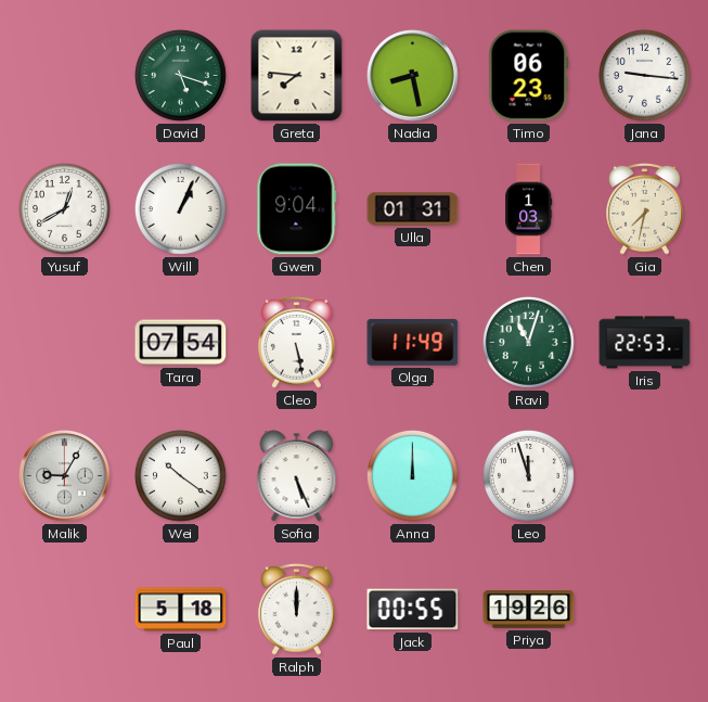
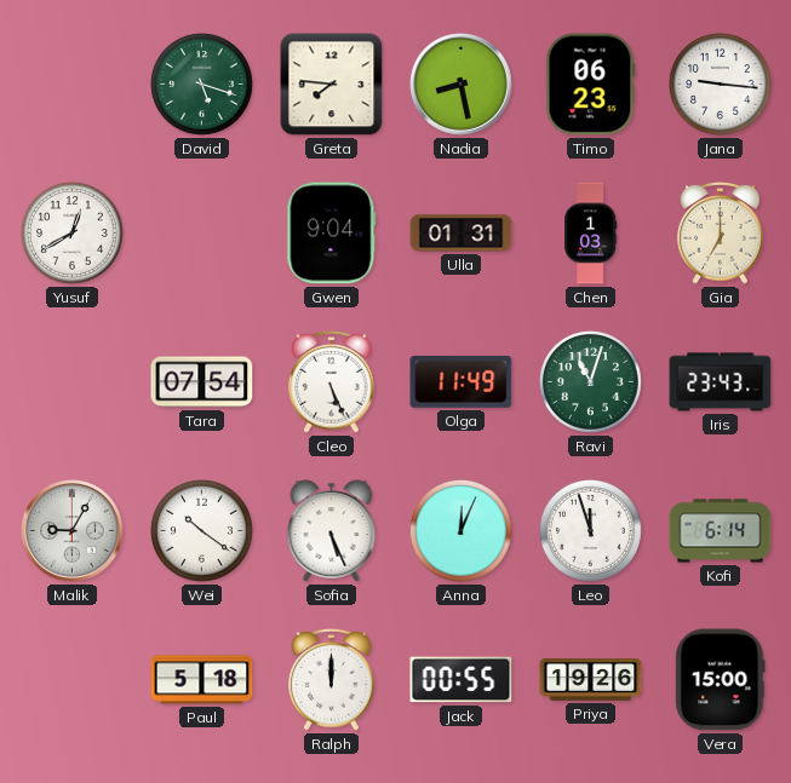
Will: 1:04 -> none
Gia: 7:32 -> 7:00
Cleo: 5:28 -> 5:26
Iris: 22:53 -> 23:43
Anna: 12:00 -> 12:04
Kofi: none -> 6:14
Vera: none -> 15:00
